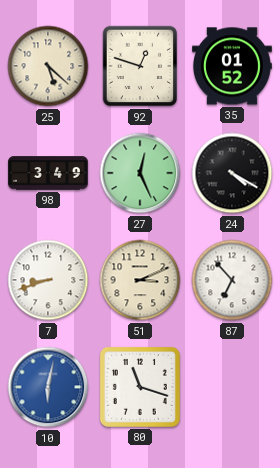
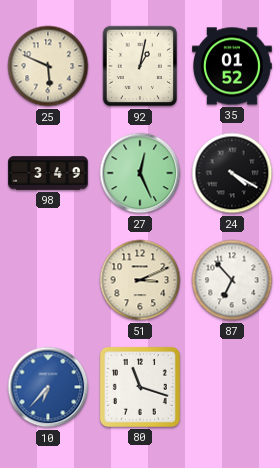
25: 5:22 -> 5:49
92: 12:48 -> 1:02
7: 8:42 -> none
10: 6:02 -> 6:37
